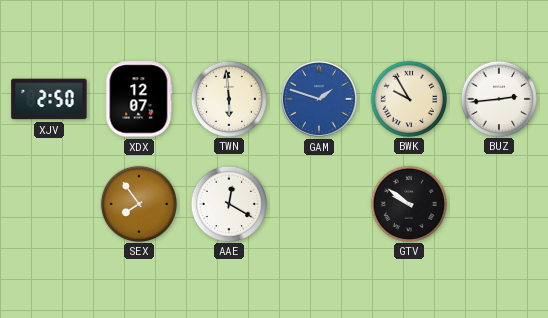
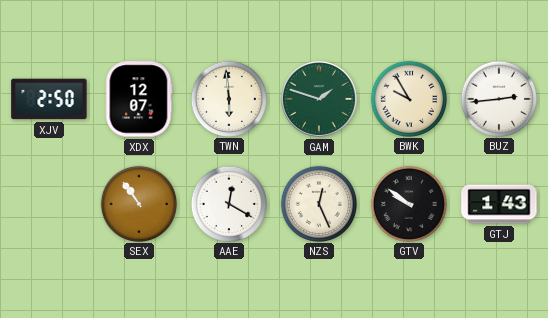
GAM dial: blue -> green
SEX: 7:54 -> 10:54
NZS: none -> 12:26
GTJ: none -> 1:43
